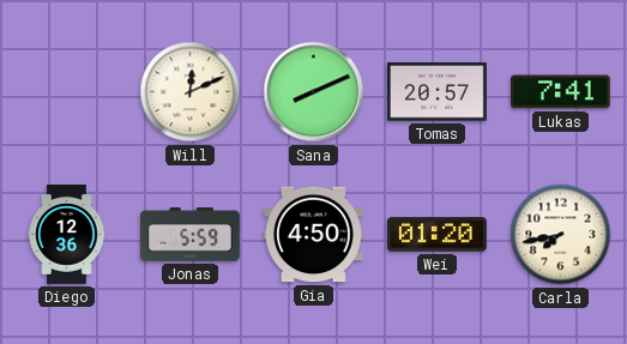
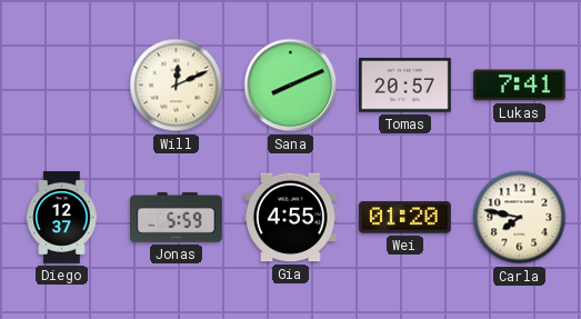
Diego: 12:36 -> 12:37
Gia: 4:50 -> 4:55
Carla: 7:43 -> 7:47
